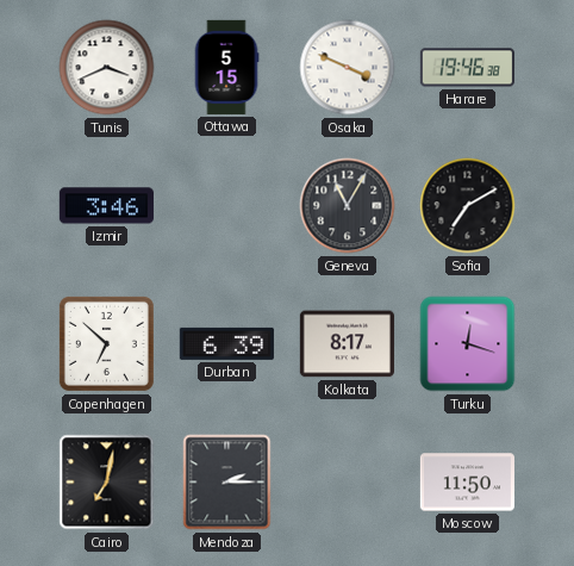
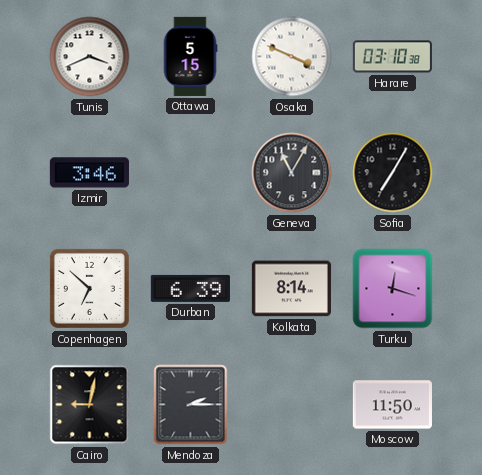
Harare: 19:46 -> 03:10
Sofia: 7:10 -> 7:05
Kolkata: 8:17 -> 8:14
Cairo: 7:02 -> 9:02
